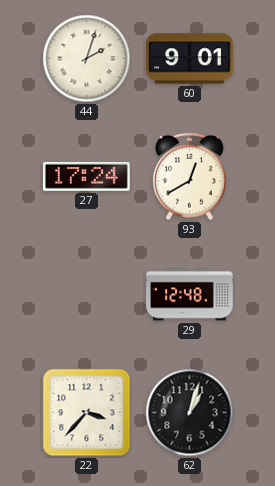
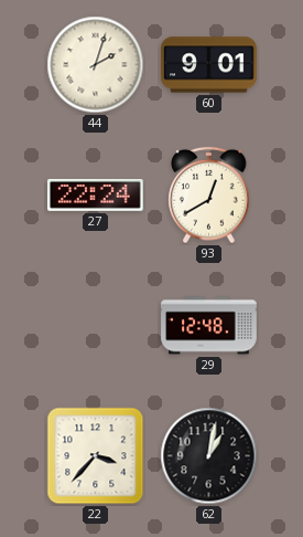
27: 17:24 -> 22:24
62: 1:03 -> 1:02
